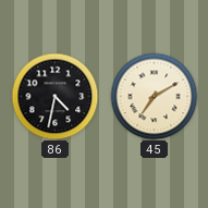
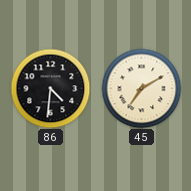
86: 4:32 -> 4:31
